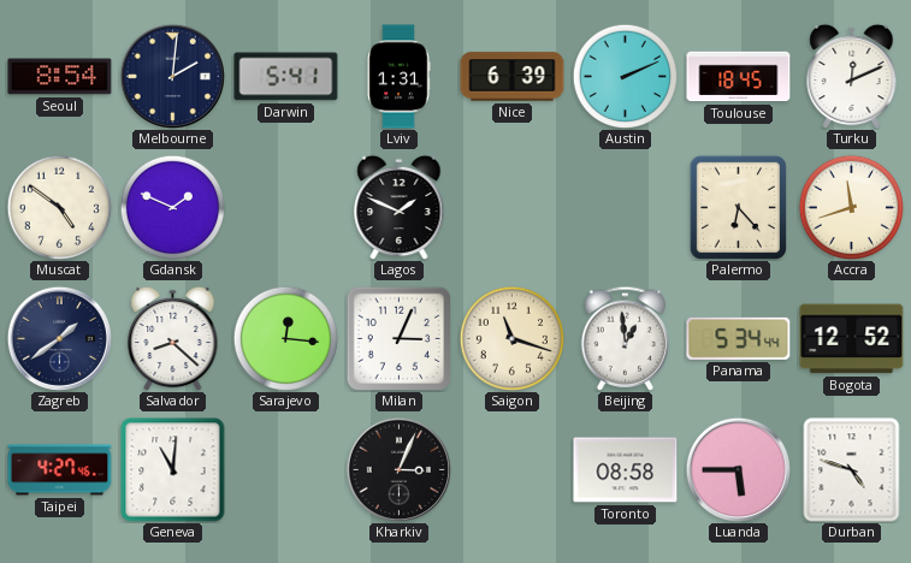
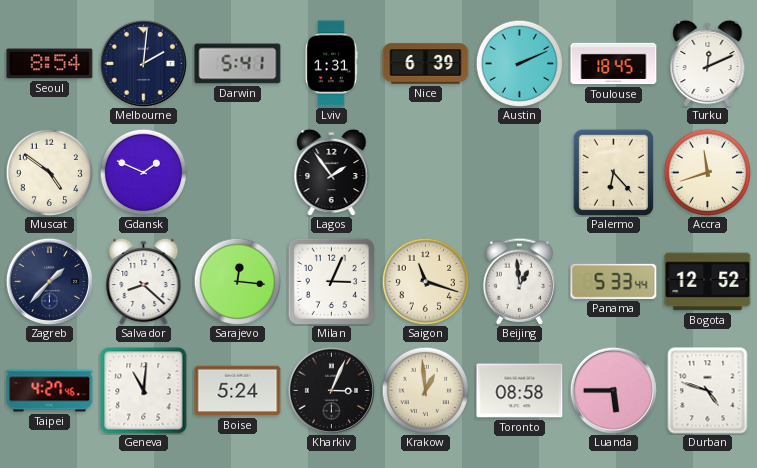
Lagos: 1:49 -> 1:54
Zagreb: 1:39 -> 1:37
Panama: 5:34 -> 5:33
Boise: none -> 5:24
Krakow: none -> 12:59
